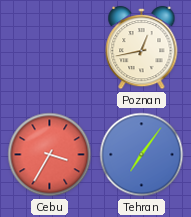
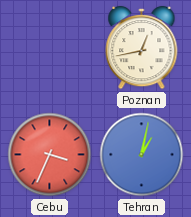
Cebu: 3:35 -> 3:34
Tehran: 7:06 -> 1:02
